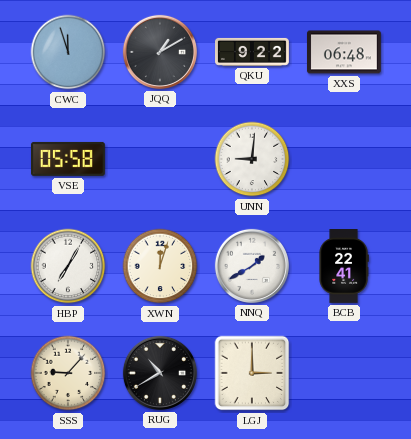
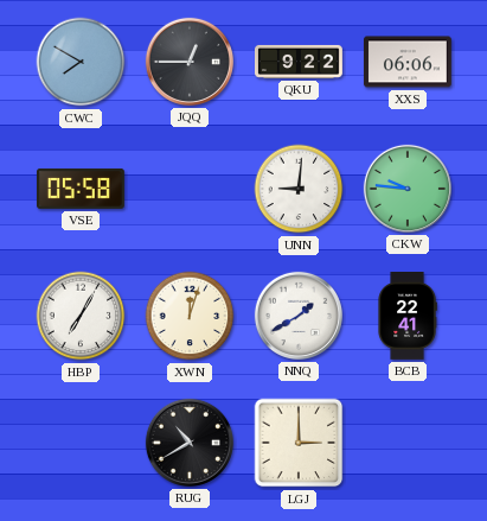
CWC: 11:57 -> 7:50
JQQ: 1:10 -> 12:45
XXS: 06:48 -> 06:06
CKW: none -> 9:46
SSS: 9:07 -> none
